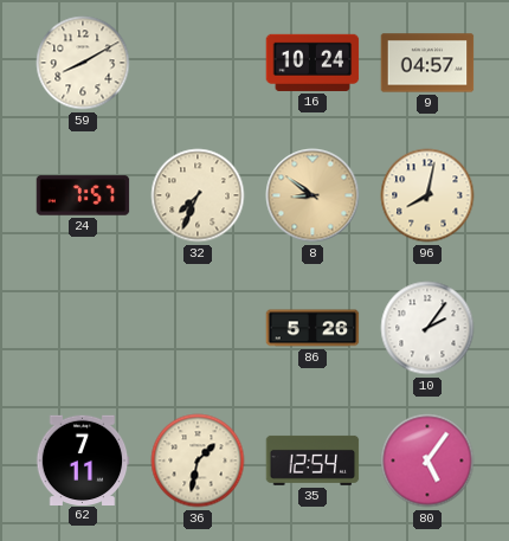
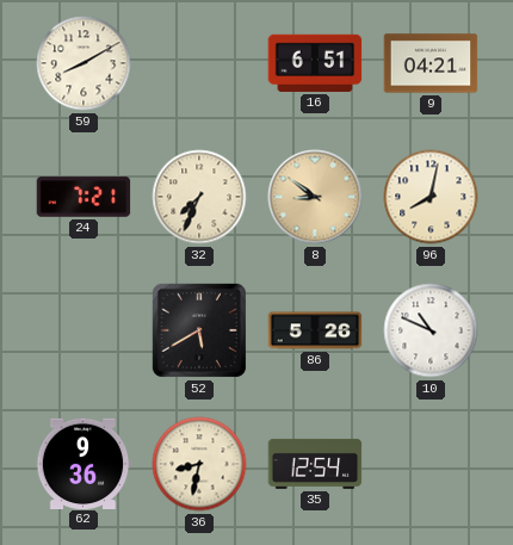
16: 10:24 -> 6:51
9: 04:57 -> 04:21
24: 7:57 -> 7:21
52: none -> 5:40
10: 2:06 -> 10:49
62: 7:11 -> 9:36
36: 1:32 -> 8:32
80: 5:06 -> none
